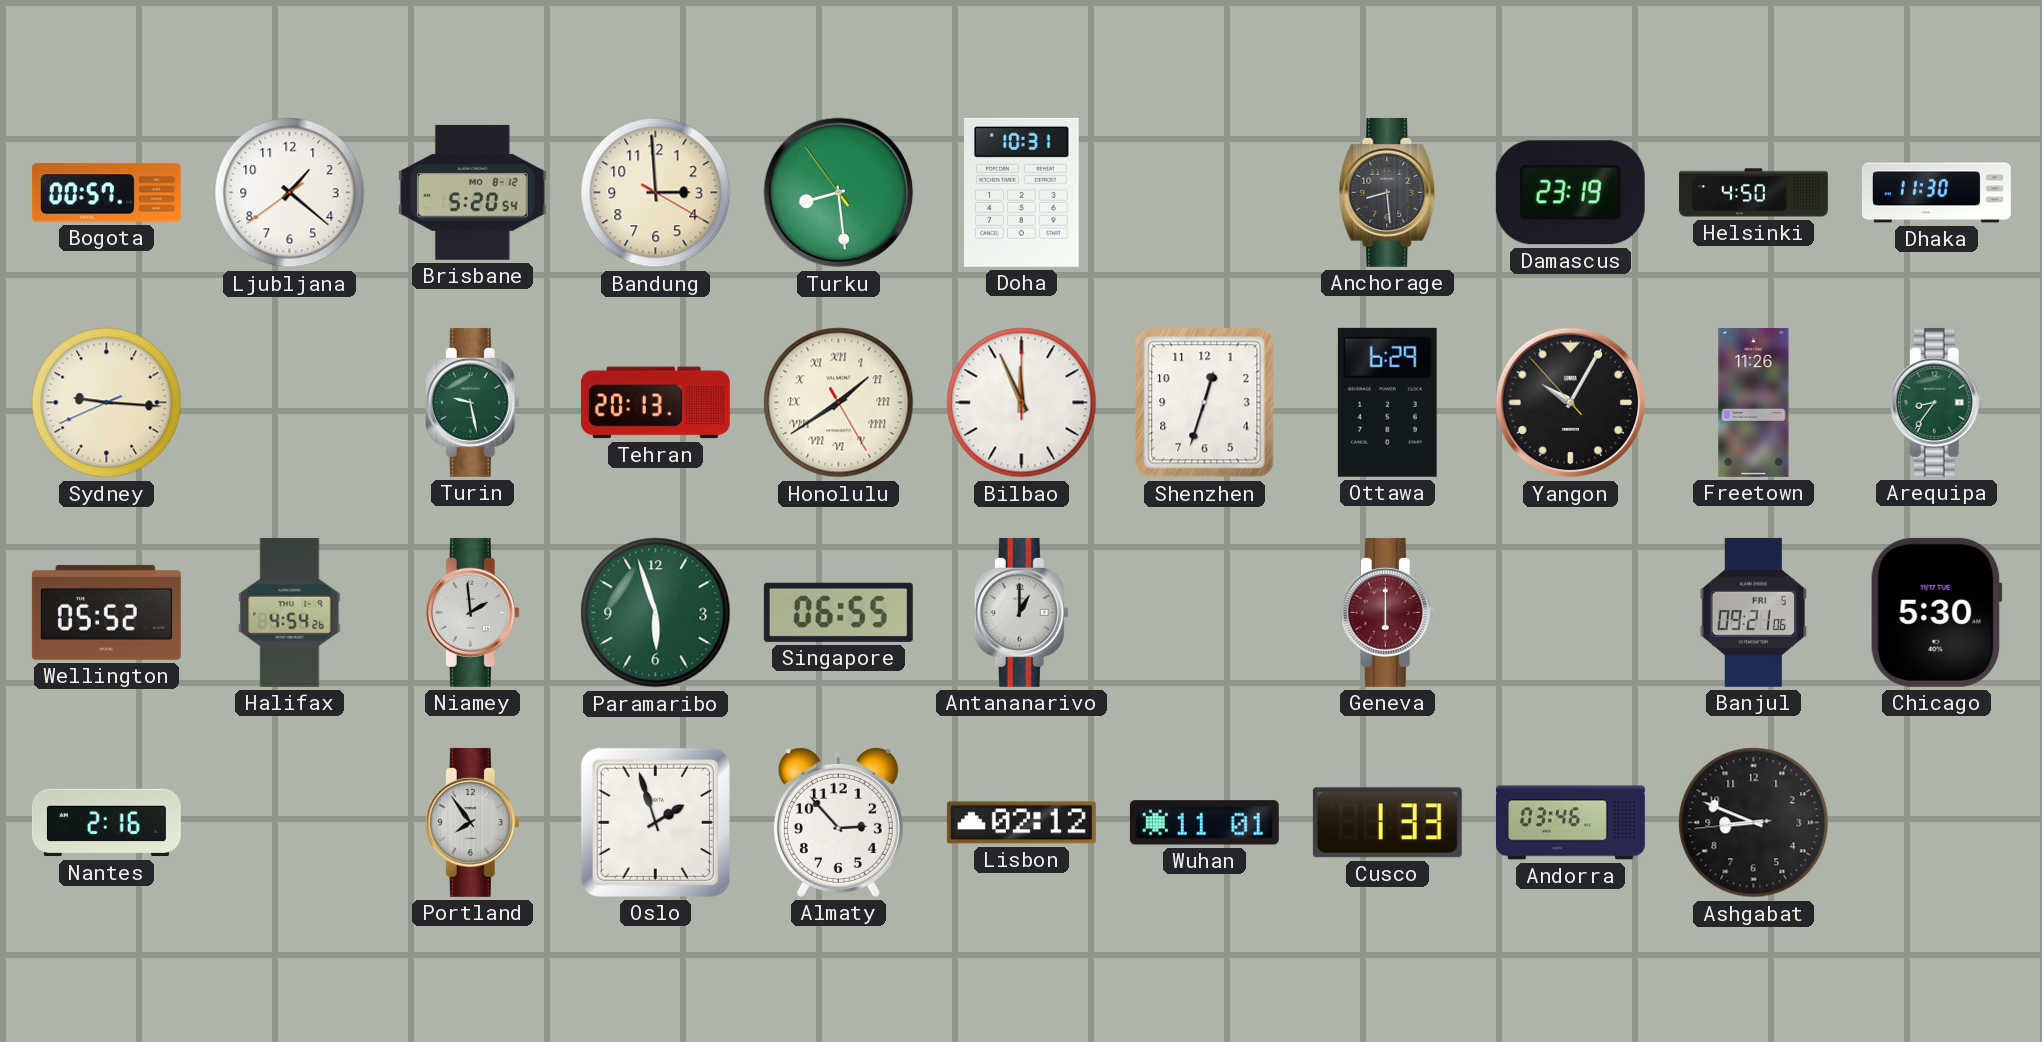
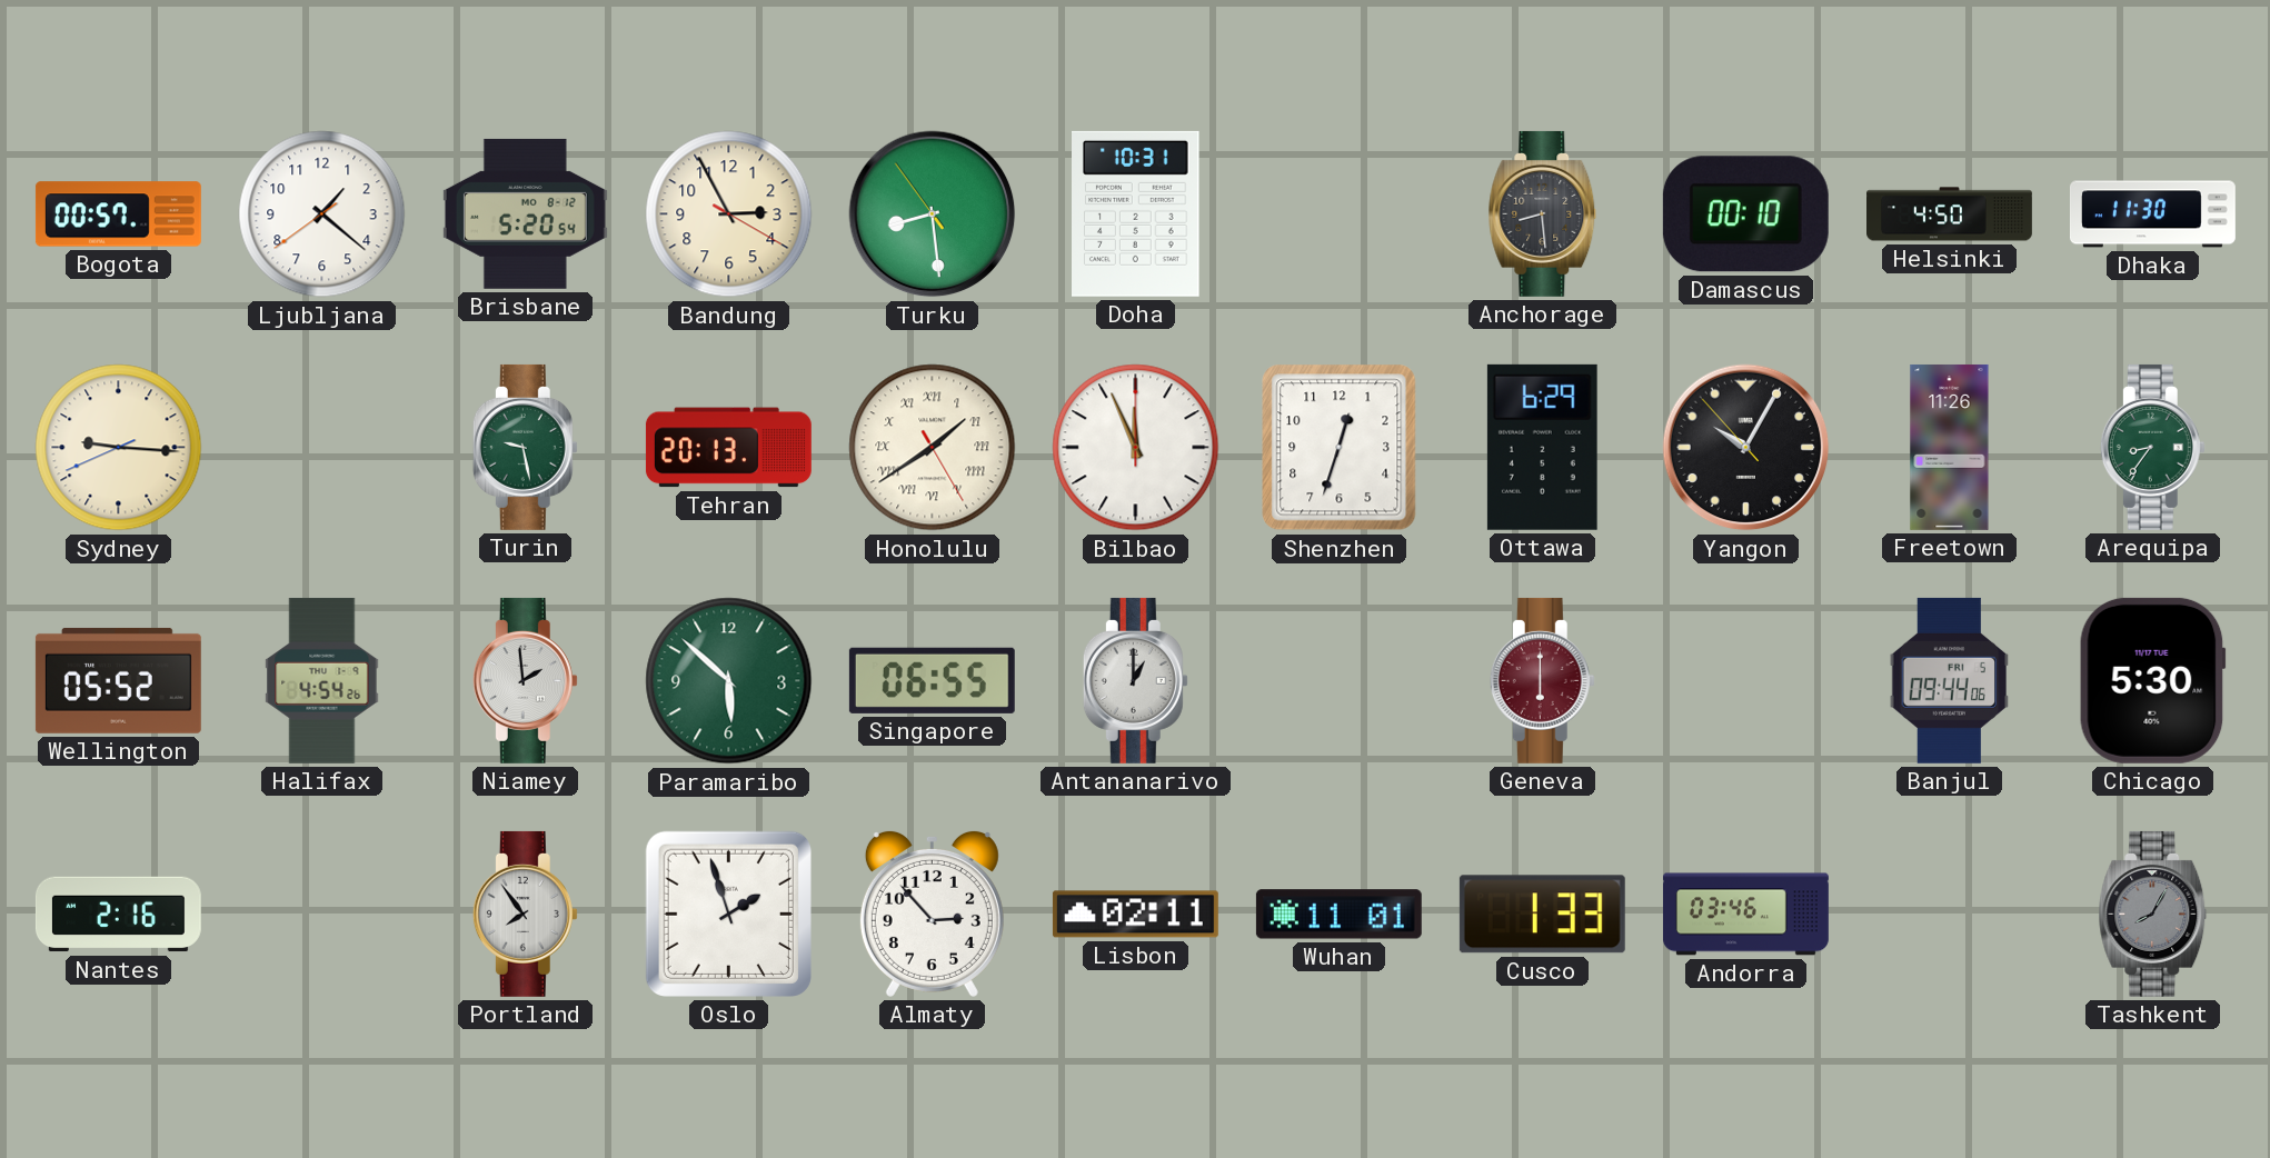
Bandung: 2:59 -> 2:55
Damascus: 23:19 -> 00:10
Paramaribo: 5:57 -> 5:52
Banjul: 09:21 -> 09:44
Lisbon: 02:12 -> 02:11
Ashgabat: 8:48 -> none
Tashkent: none -> 8:05
